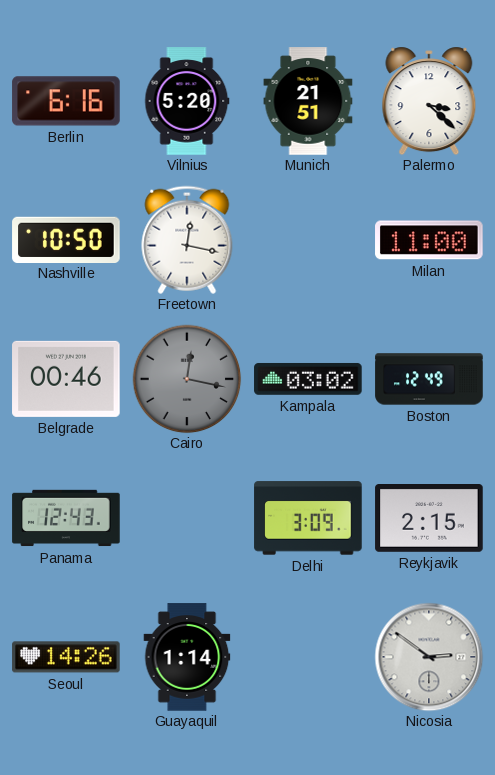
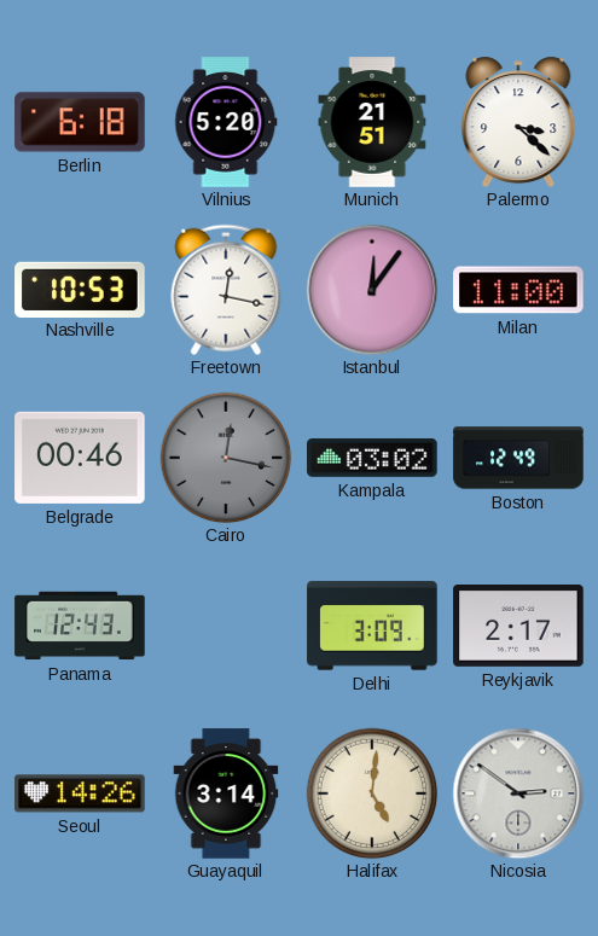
Berlin: 6:16 -> 6:18
Nashville: 10:50 -> 10:53
Istanbul: none -> 12:06
Reykjavik: 2:15 -> 2:17
Guayaquil: 1:14 -> 3:14
Halifax: none -> 5:01
